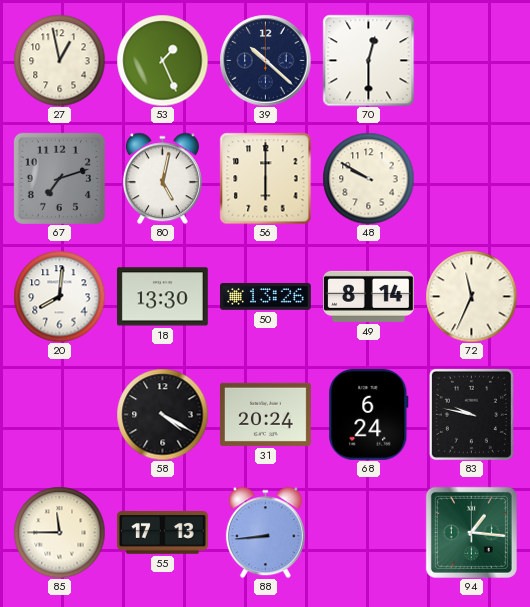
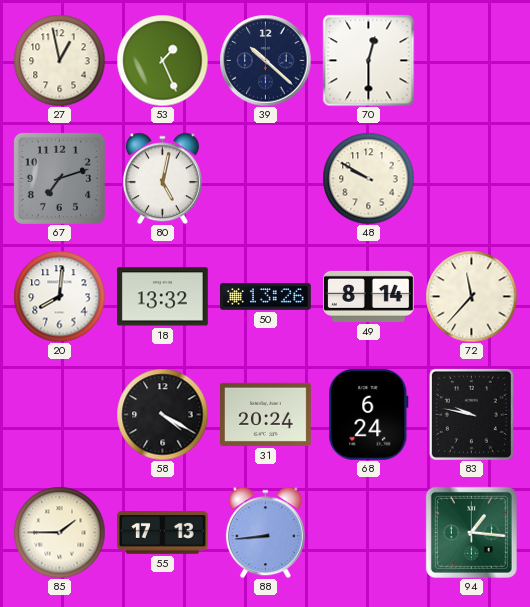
56: 6:00 -> none
18: 13:30 -> 13:32
72: 11:34 -> 11:37
85: 11:45 -> 1:45
